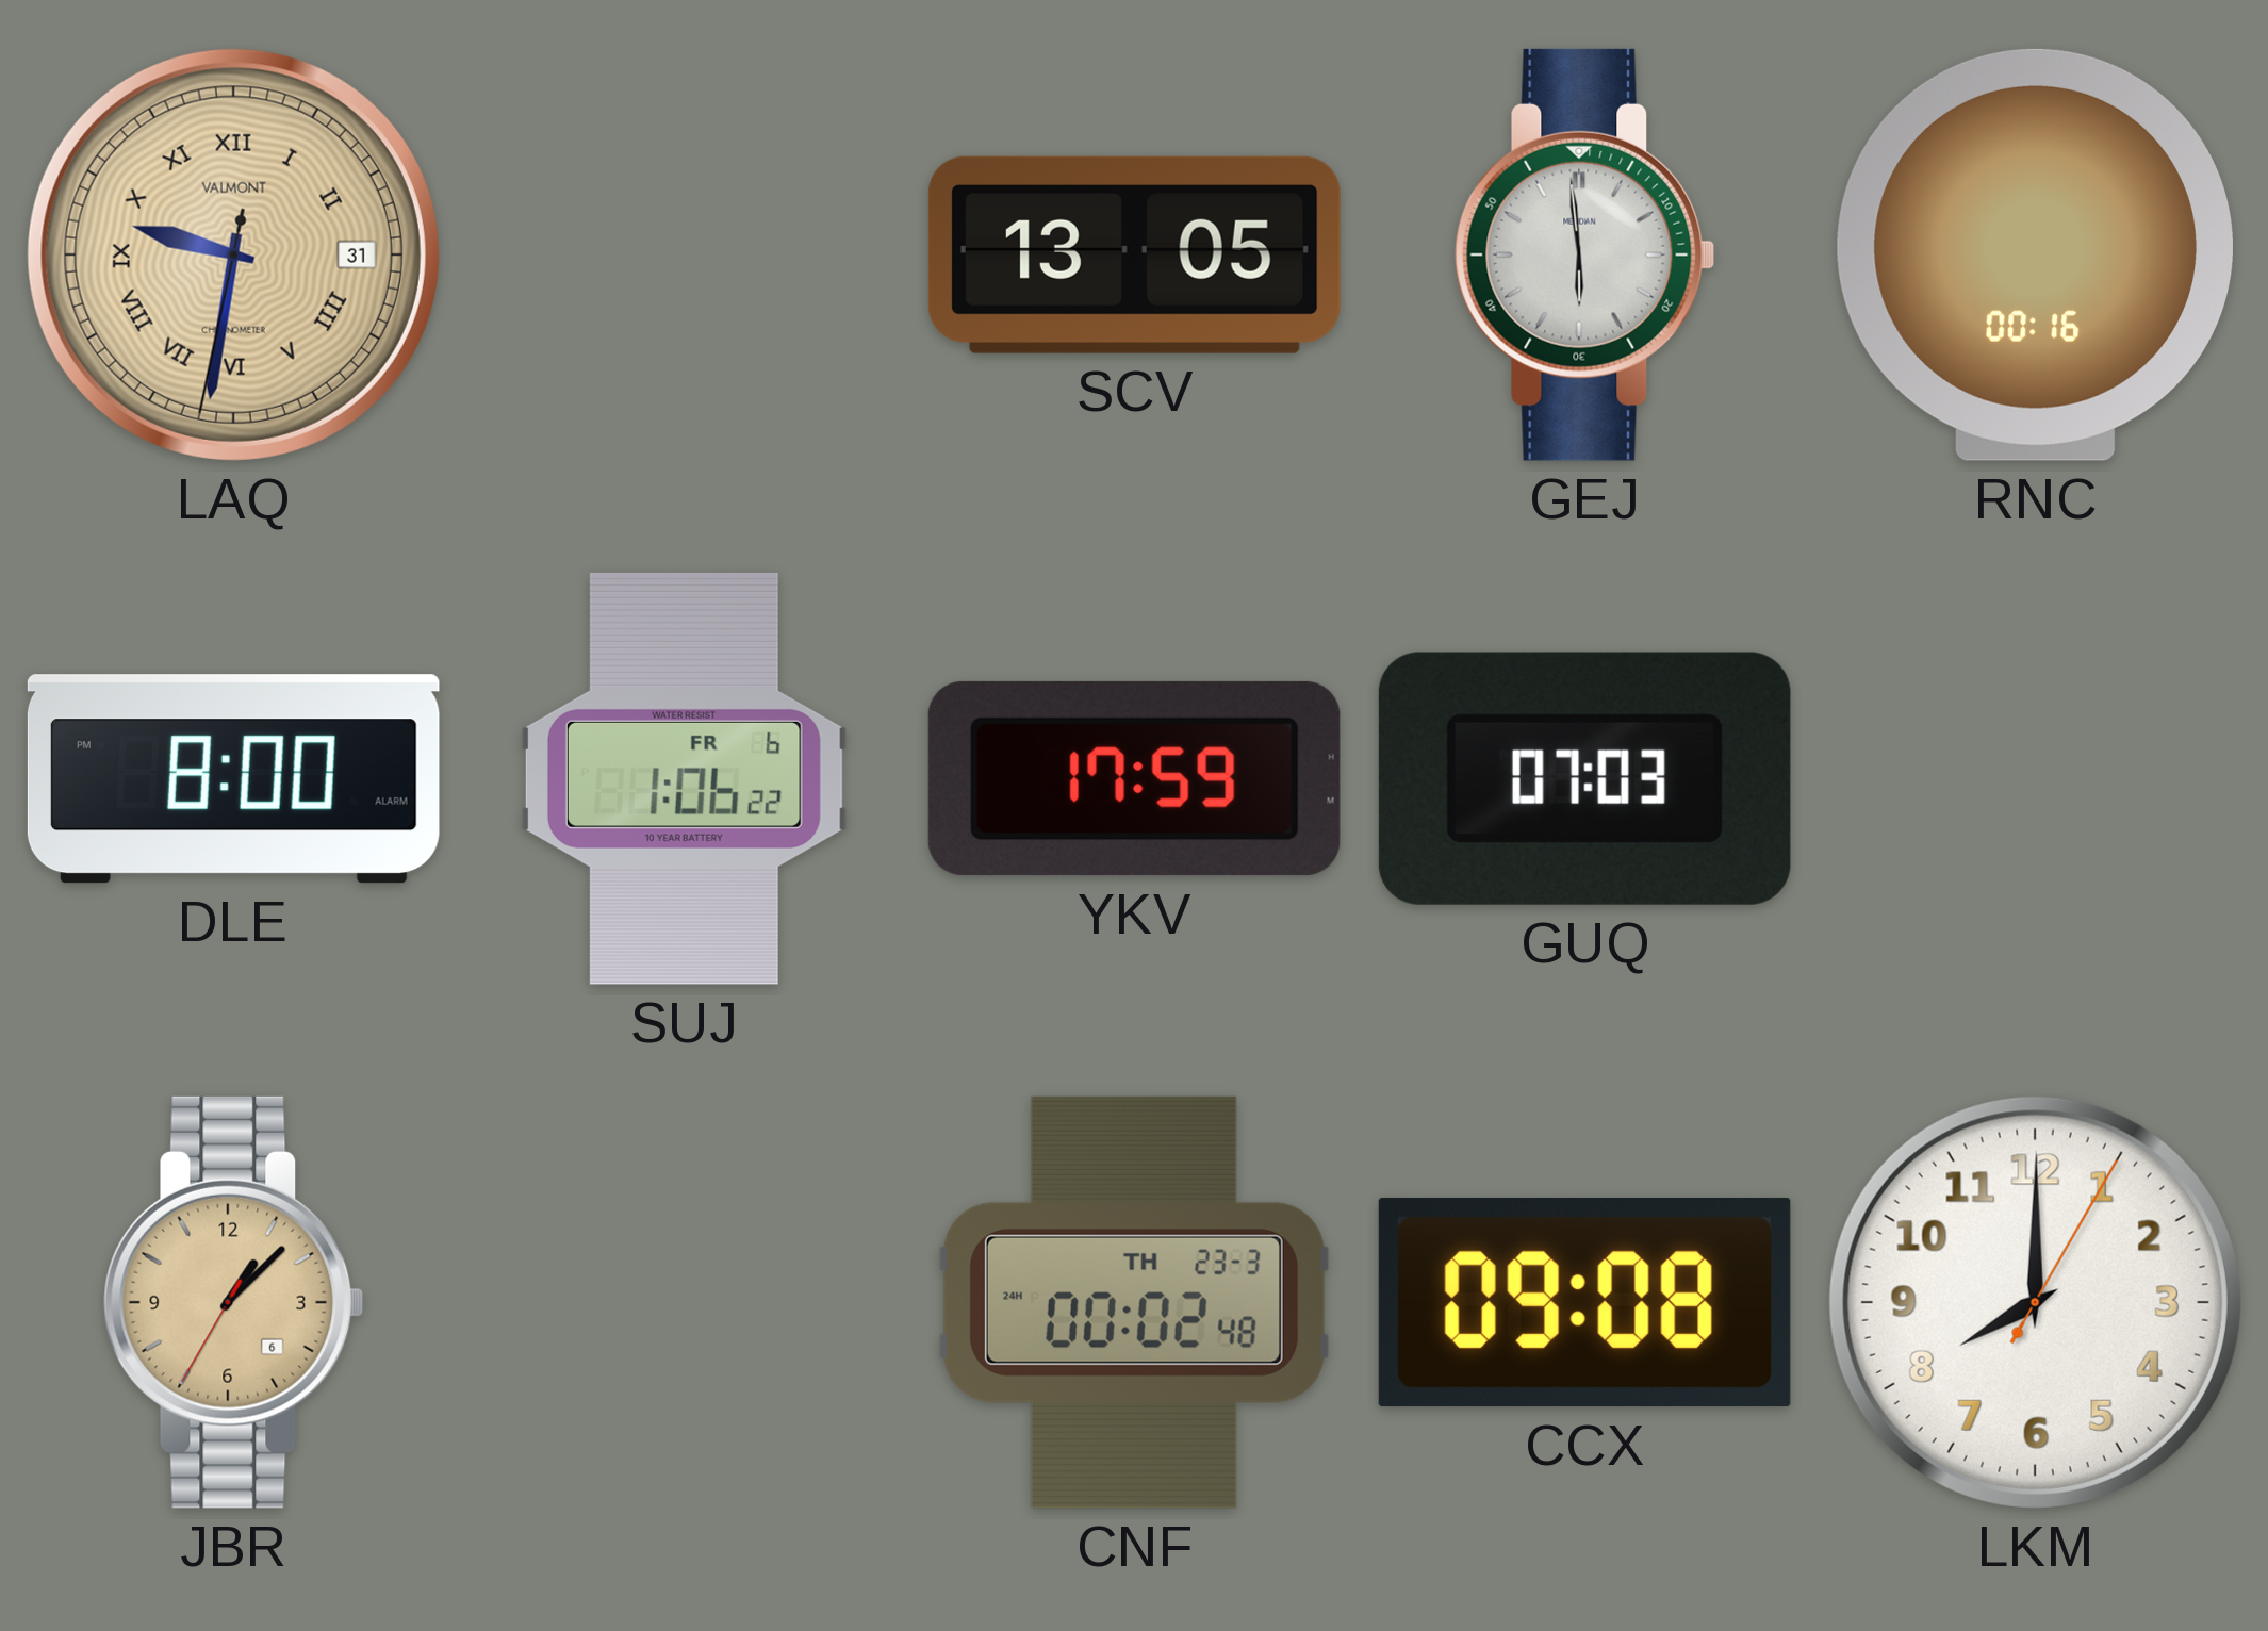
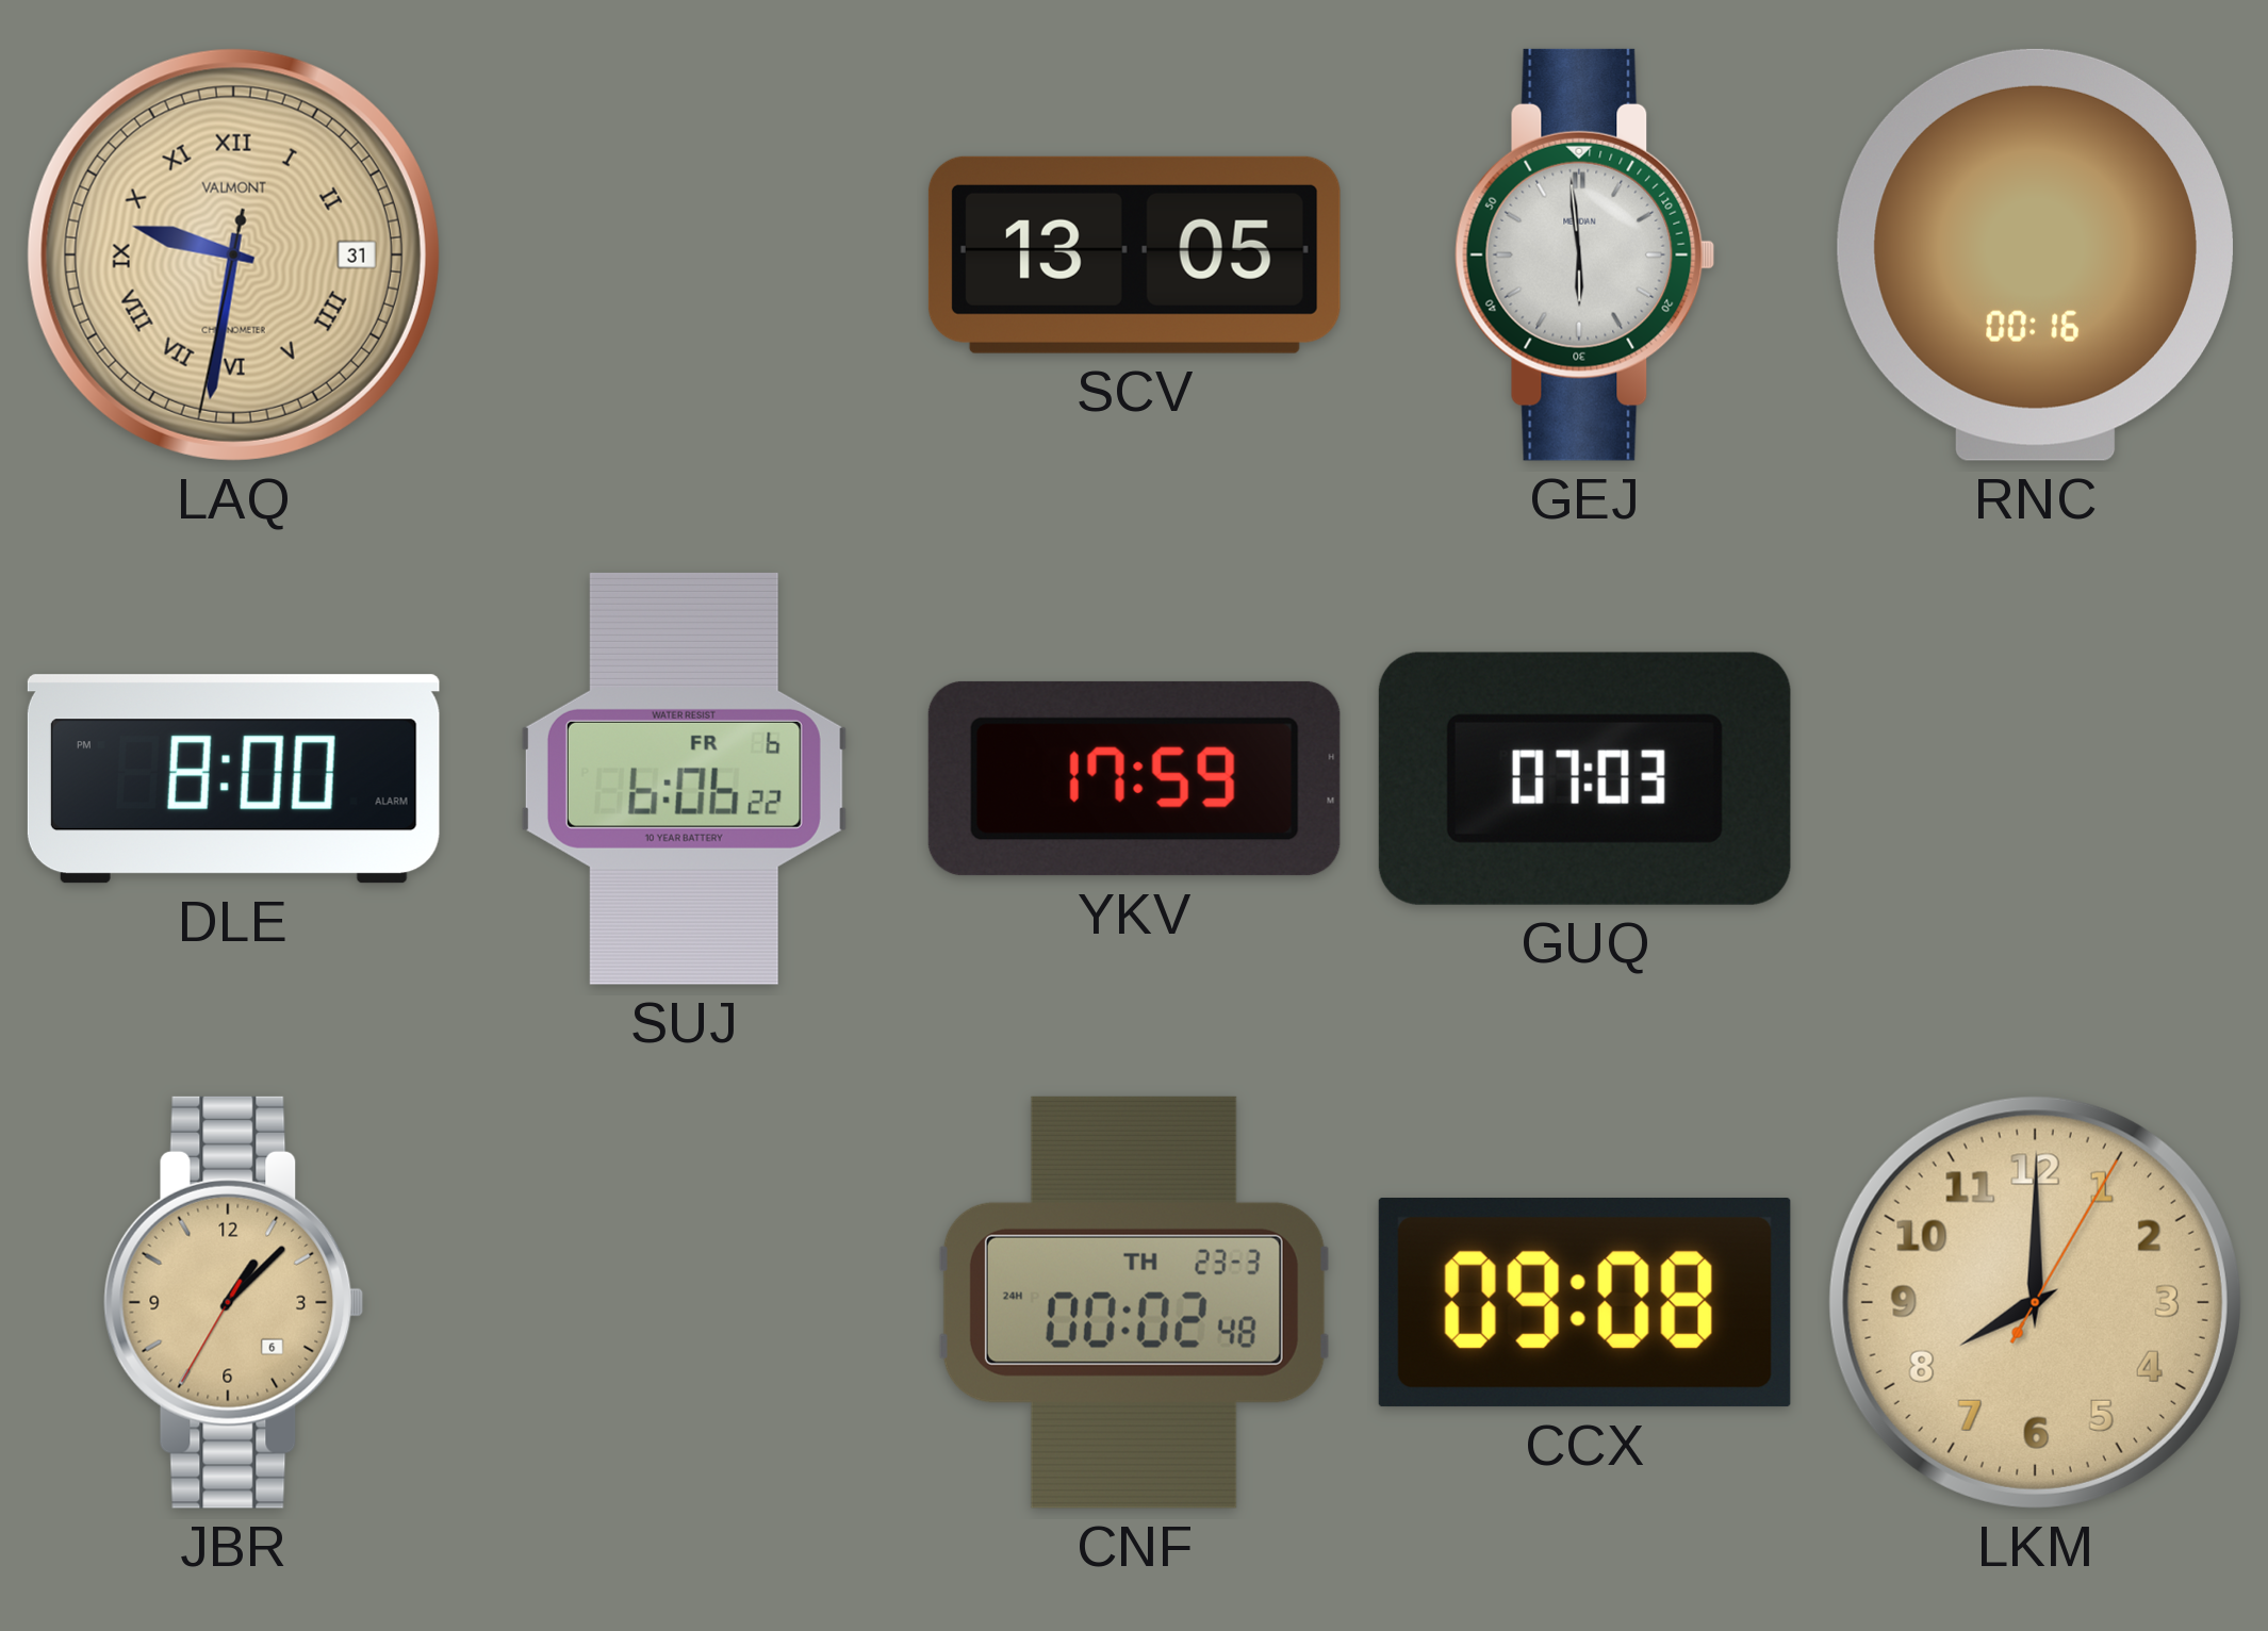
SUJ: 1:06 -> 6:06
LKM dial: white -> champagne
